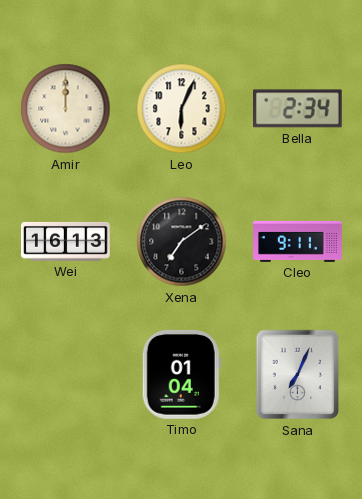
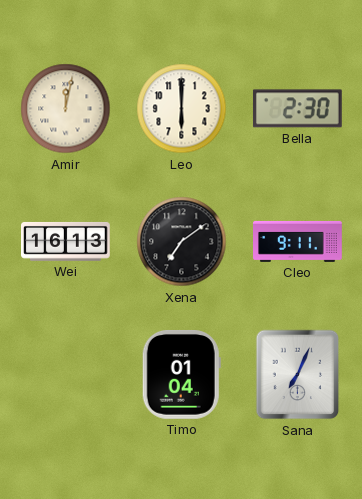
Amir: 12:00 -> 12:02
Leo: 6:04 -> 6:00
Bella: 2:34 -> 2:30
